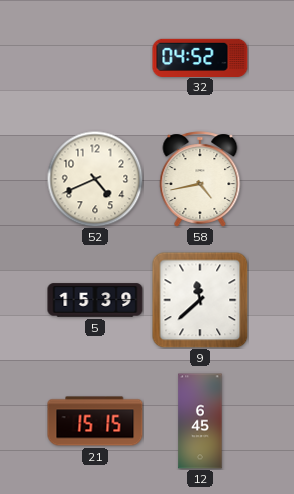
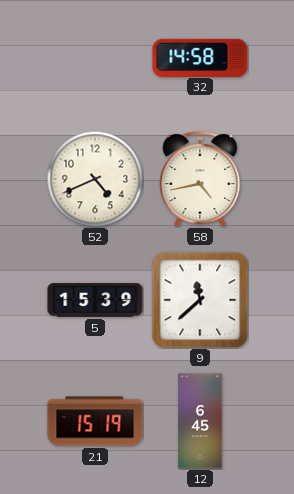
32: 04:52 -> 14:58
21: 15:15 -> 15:19
